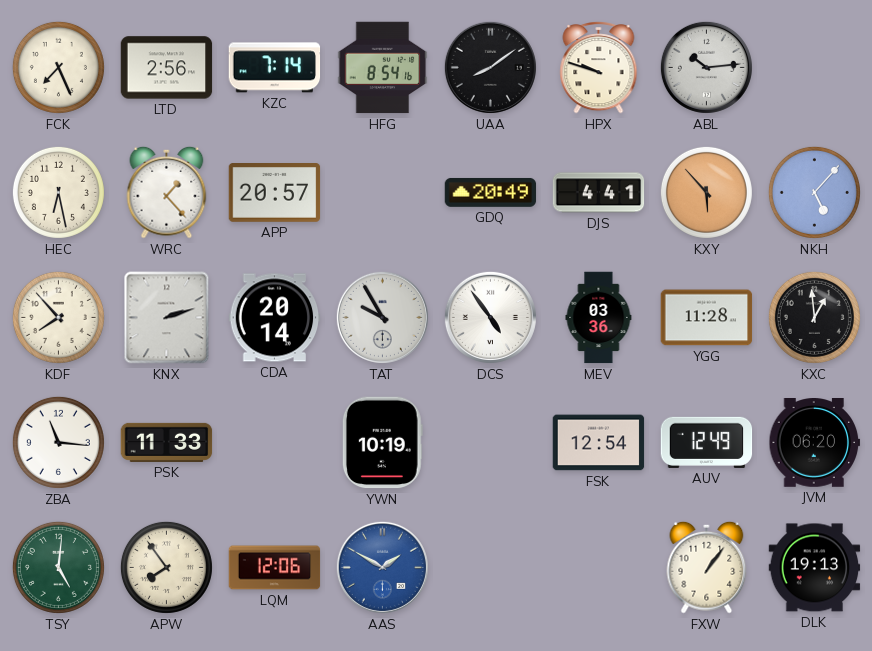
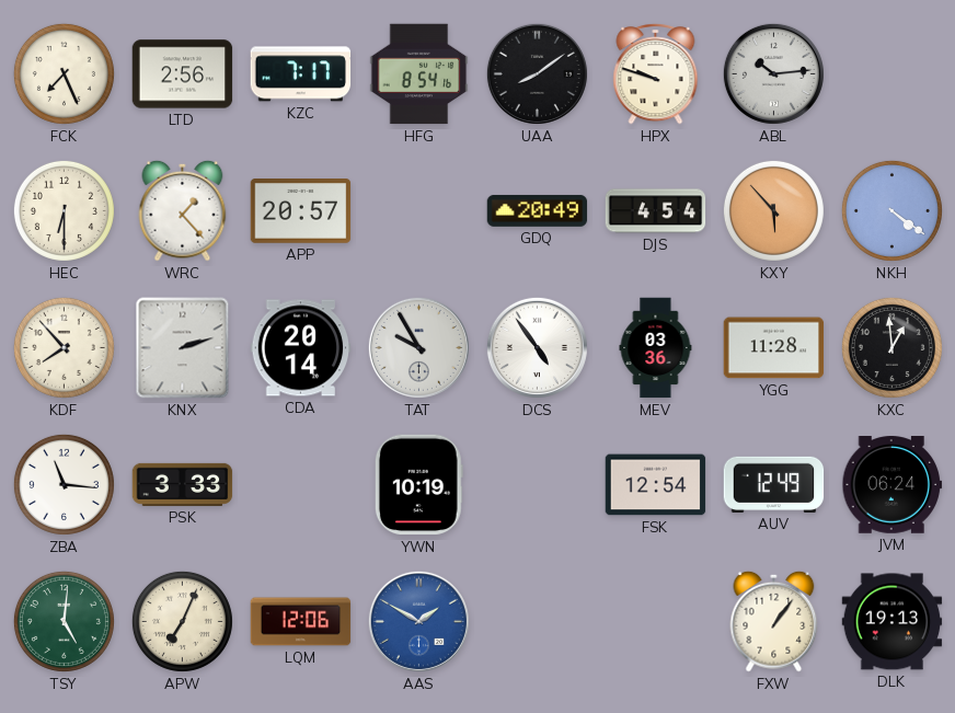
KZC: 7:14 -> 7:17
HEC: 6:28 -> 6:30
DJS: 4:41 -> 4:54
NKH: 5:07 -> 4:21
PSK: 11:33 -> 3:33
JVM: 06:20 -> 06:24
APW: 7:54 -> 7:04
